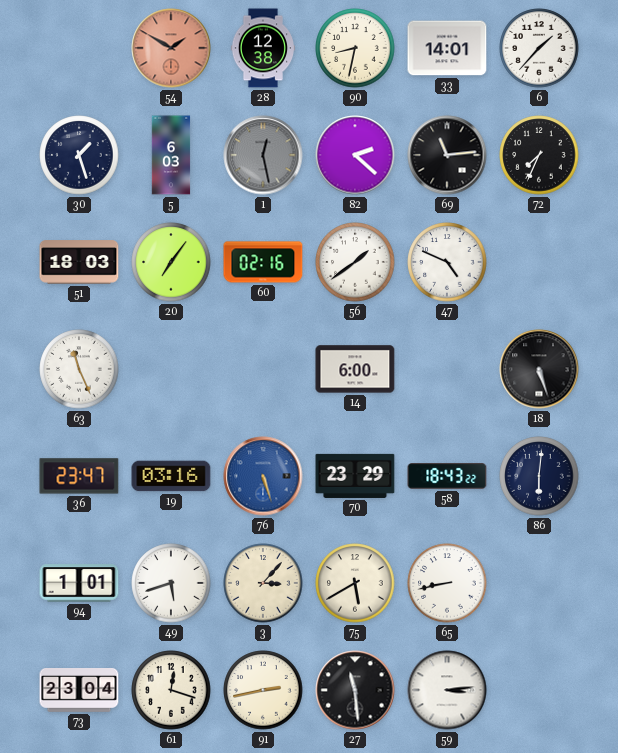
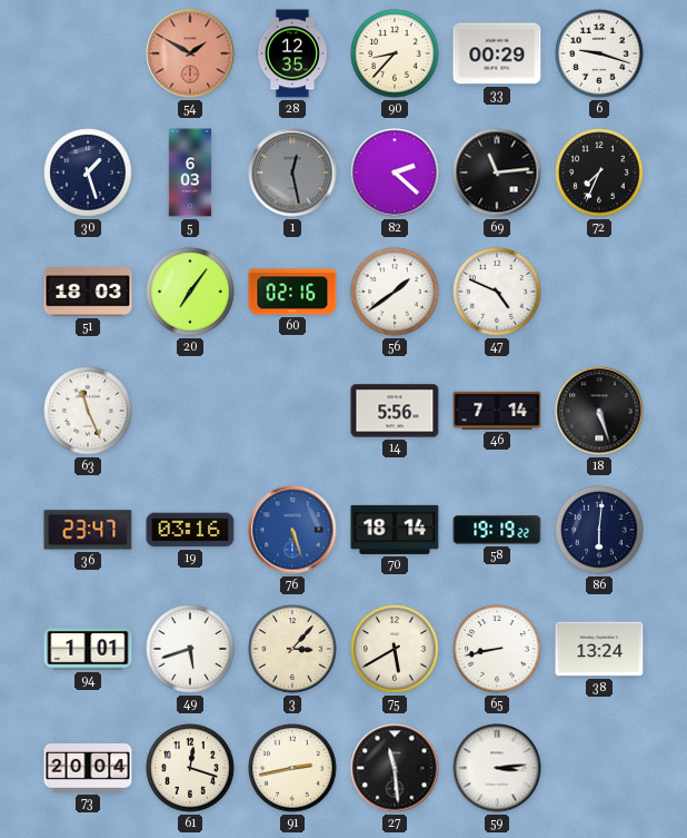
28: 12:38 -> 12:35
90: 8:32 -> 8:37
33: 14:01 -> 00:29
6: 1:37 -> 9:18
14: 6:00 -> 5:56
46: none -> 7:14
70: 23:29 -> 18:14
58: 18:43 -> 19:19
38: none -> 13:24
73: 23:04 -> 20:04
